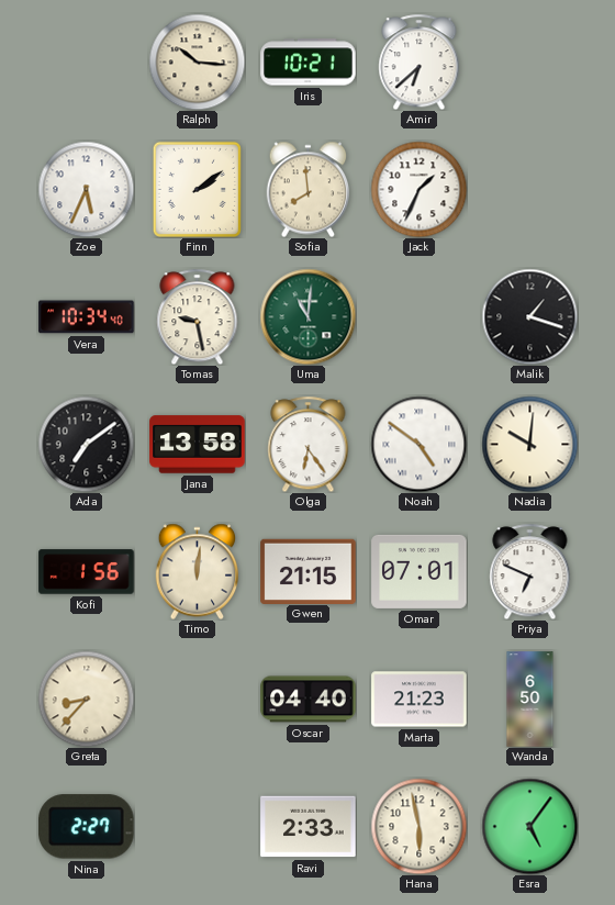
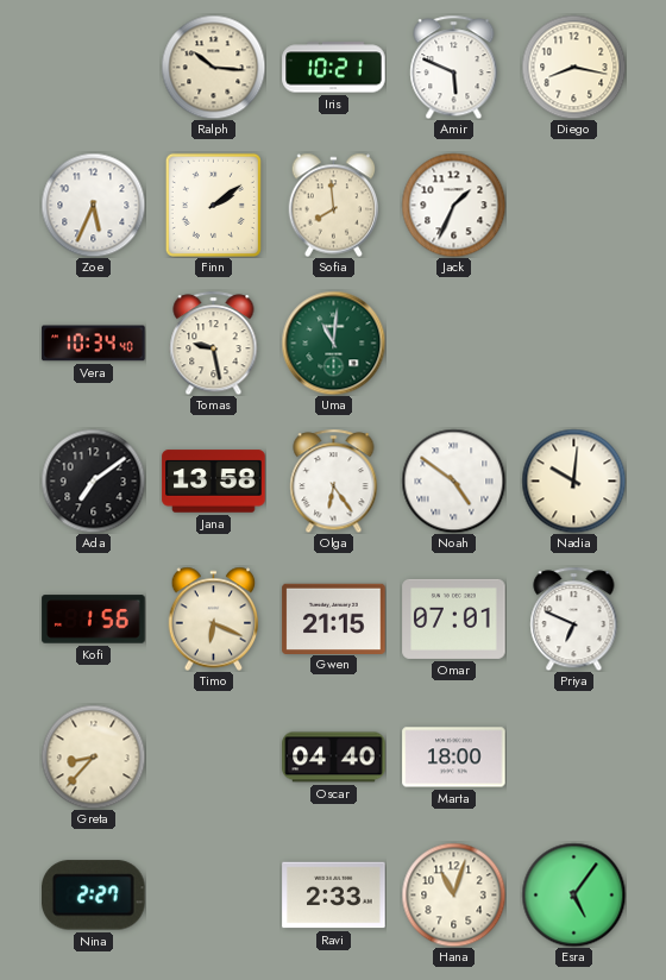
Amir: 6:38 -> 5:49
Diego: none -> 8:17
Malik: 1:18 -> none
Timo: 12:01 -> 6:19
Marta: 21:23 -> 18:00
Wanda: 6:50 -> none
Hana: 5:58 -> 11:03
